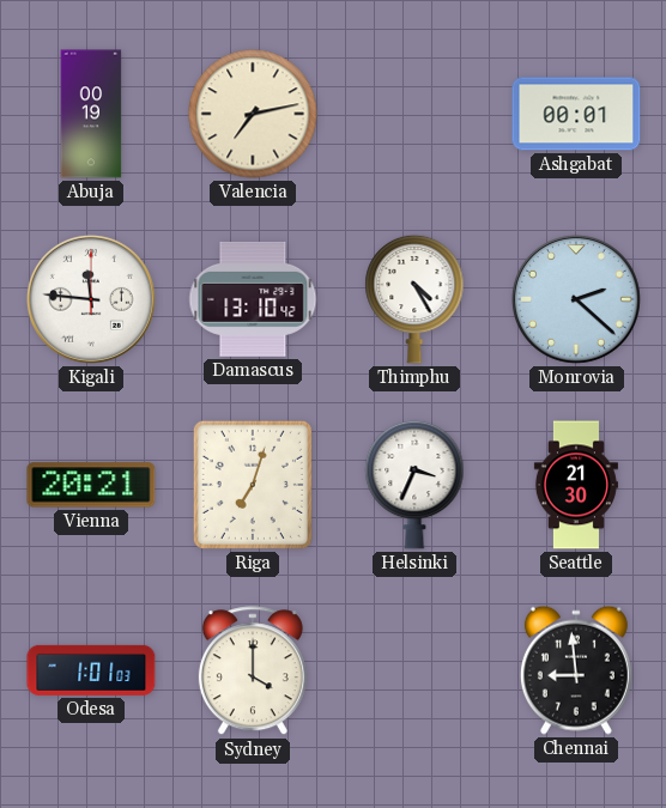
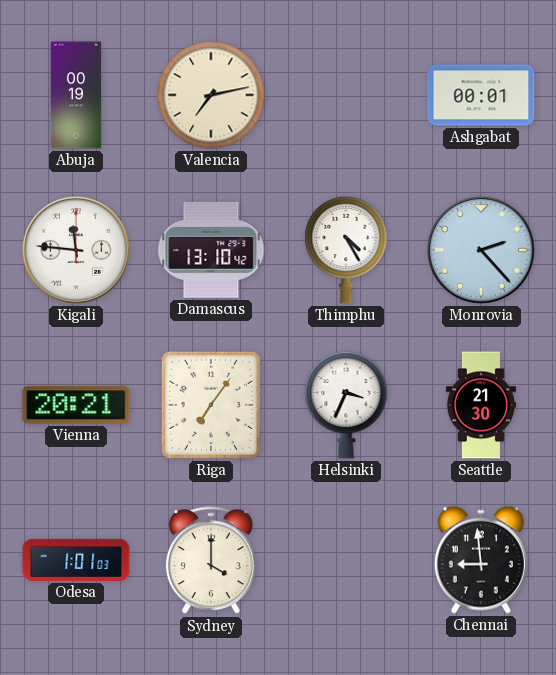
Monrovia: 2:22 -> 2:23
Riga: 7:03 -> 7:06
